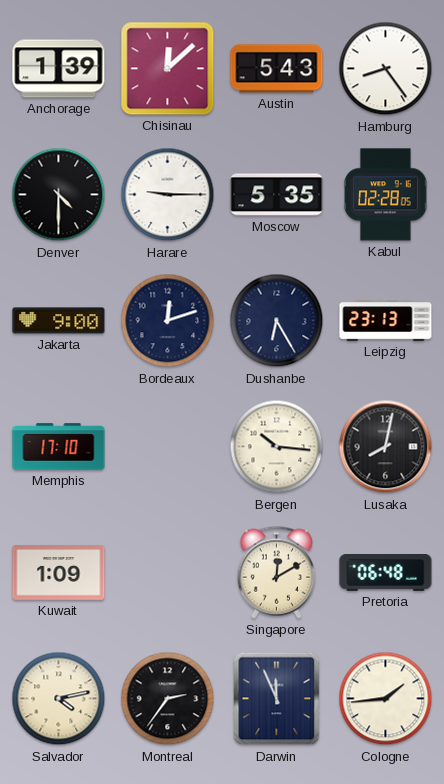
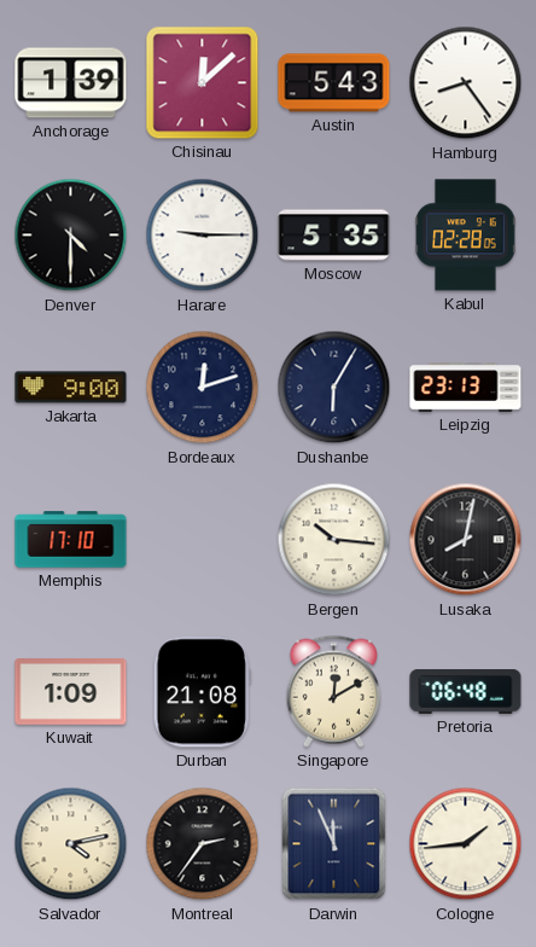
Dushanbe: 6:25 -> 6:05
Durban: none -> 21:08
